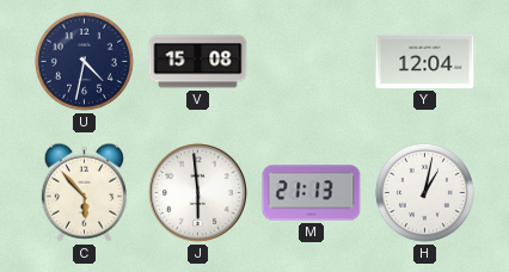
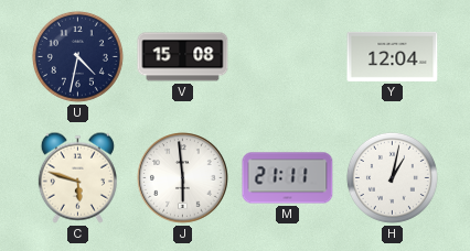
C: 5:53 -> 5:48
M: 21:13 -> 21:11
